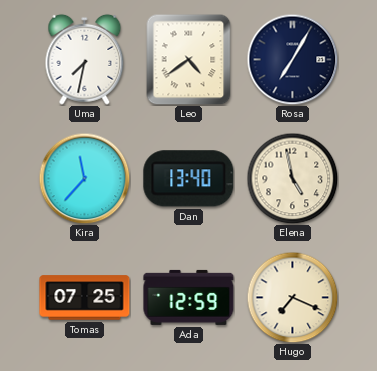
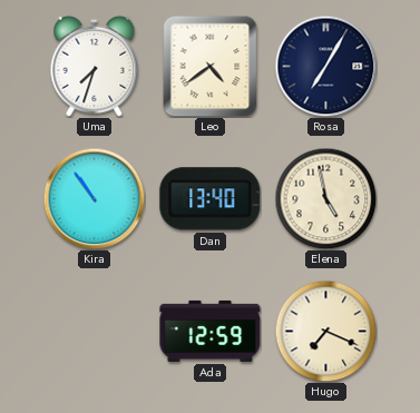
Uma: 7:32 -> 7:33
Kira: 11:37 -> 10:54
Tomas: 07:25 -> none
